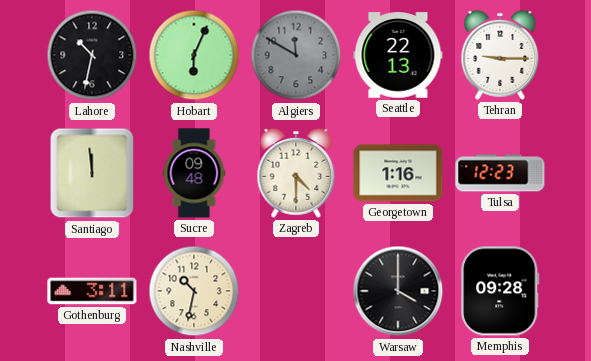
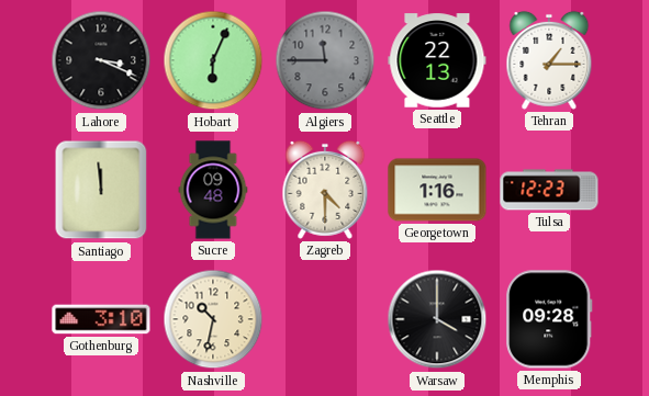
Lahore: 10:32 -> 3:19
Algiers: 11:50 -> 11:45
Tehran: 9:15 -> 1:15
Gothenburg: 3:11 -> 3:10
